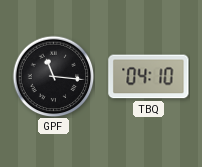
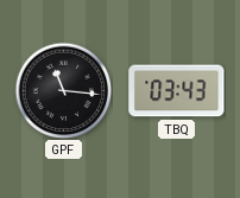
TBQ: 04:10 -> 03:43
